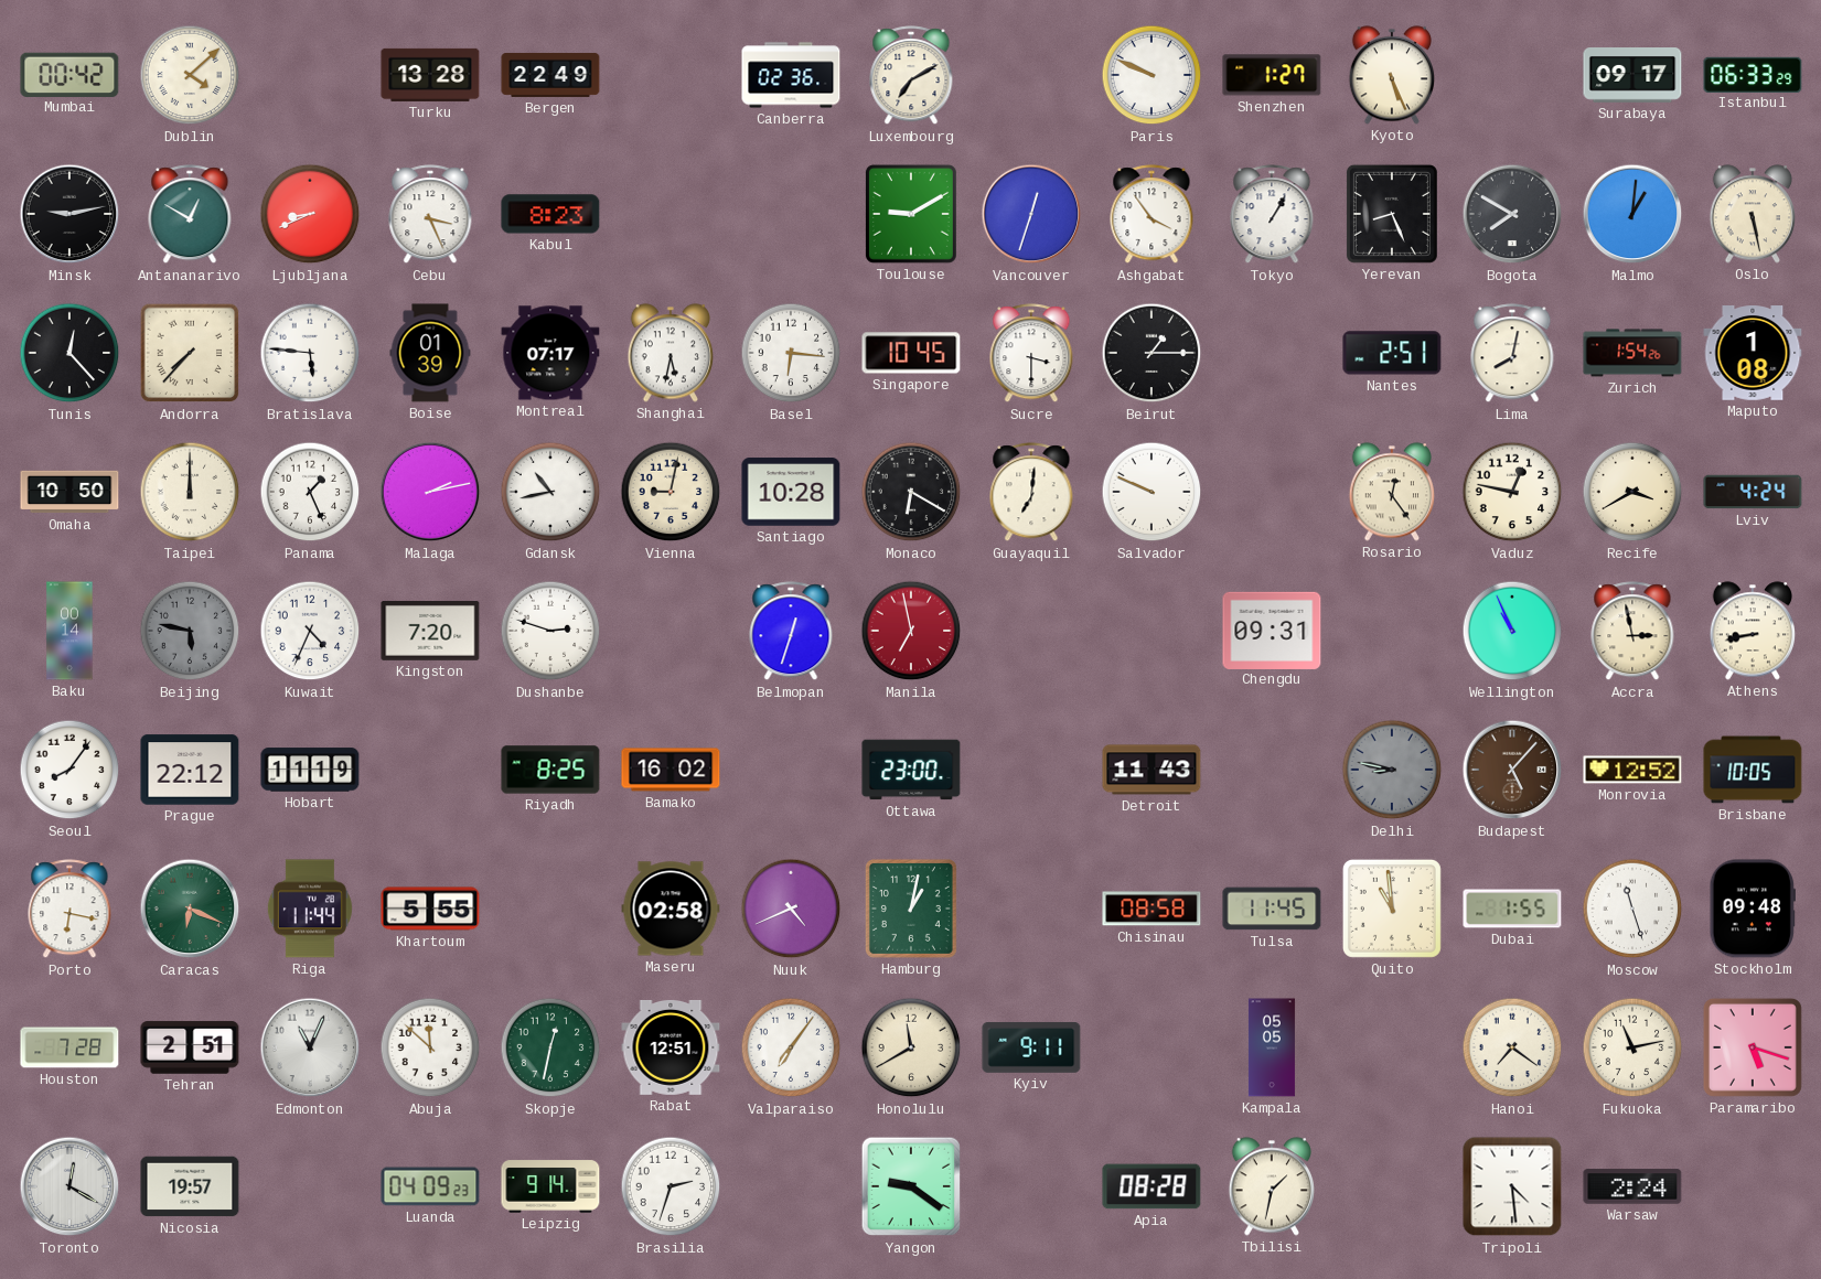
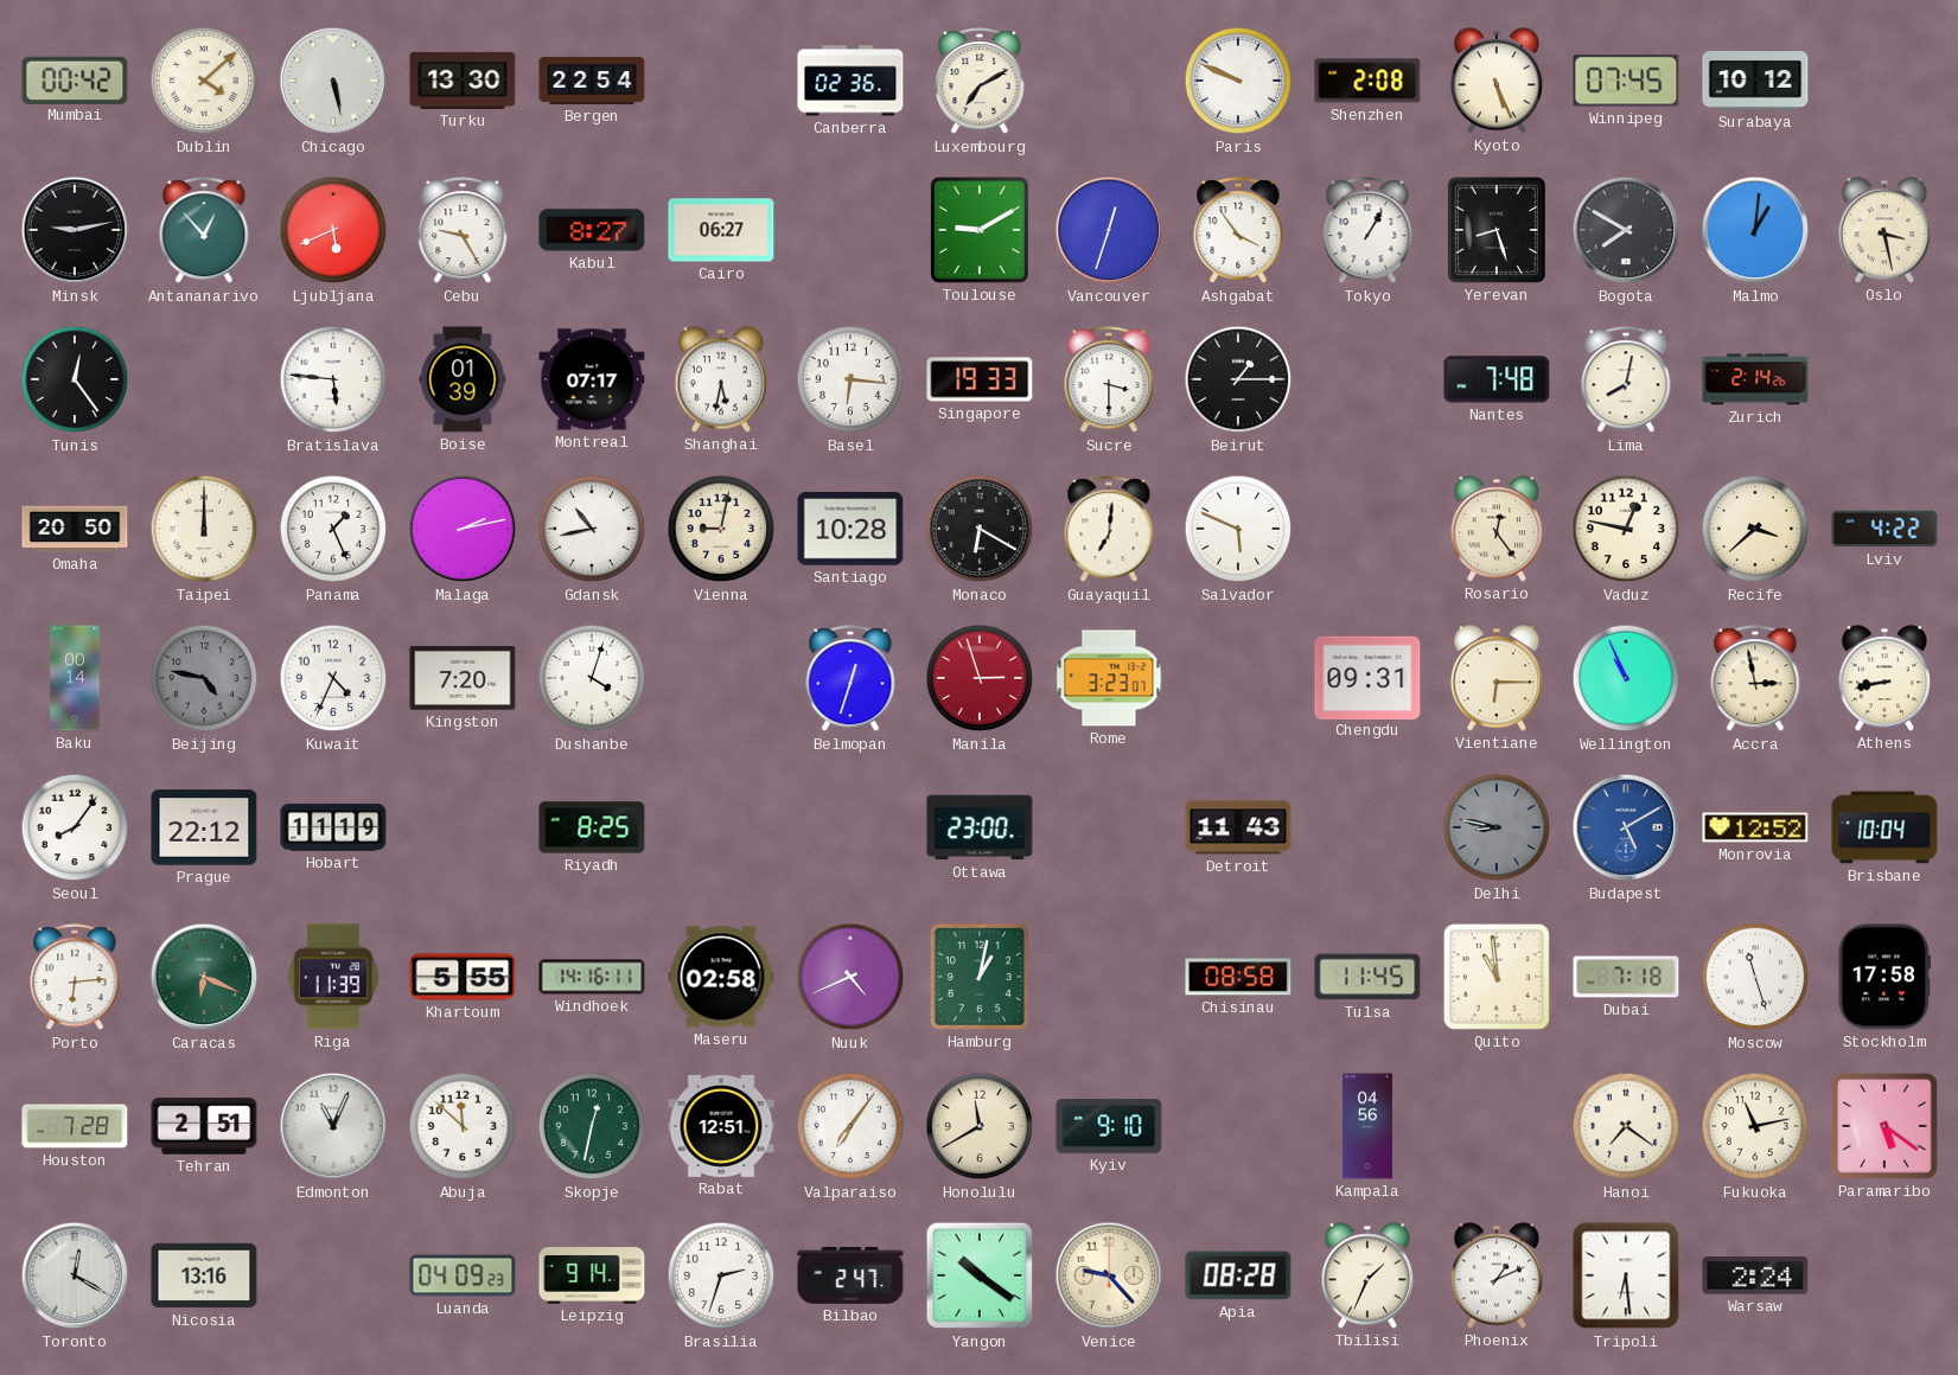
Chicago: none -> 5:28
Turku: 13:28 -> 13:30
Bergen: 22:49 -> 22:54
Shenzhen: 1:27 -> 2:08
Winnipeg: none -> 07:45
Surabaya: 09:17 -> 10:12
Istanbul: 06:33 -> none
Antananarivo: 12:50 -> 12:53
Ljubljana: 8:41 -> 5:41
Cebu: 3:26 -> 9:25
Kabul: 8:23 -> 8:27
Cairo: none -> 06:27
Yerevan: 8:26 -> 8:27
Oslo: 5:28 -> 3:28
Tunis: 12:23 -> 12:24
Andorra: 7:37 -> none
Singapore: 10:45 -> 19:33
Nantes: 2:51 -> 7:48
Zurich: 1:54 -> 2:14
Maputo: 1:08 -> none
Omaha: 10:50 -> 20:50
Salvador: 9:49 -> 5:49
Recife: 3:40 -> 3:38
Lviv: 4:24 -> 4:22
Beijing: 5:47 -> 4:47
Dushanbe: 2:48 -> 4:03
Manila: 6:58 -> 2:57
Rome: none -> 3:23
Vientiane: none -> 6:15
Bamako: 16:02 -> none
Budapest: 5:07 -> 5:10
Budapest dial: brown -> blue
Brisbane: 10:05 -> 10:04
Porto: 6:17 -> 6:14
Riga: 11:44 -> 11:39
Windhoek: none -> 14:16
Dubai: 1:55 -> 7:18
Stockholm: 09:48 -> 17:58
Kyiv: 9:11 -> 9:10
Kampala: 05:05 -> 04:56
Paramaribo: 5:18 -> 5:21
Nicosia: 19:57 -> 13:16
Bilbao: none -> 2:47
Yangon: 9:21 -> 10:21
Venice: none -> 9:23
Tbilisi: 1:32 -> 1:34
Phoenix: none -> 1:11
Tripoli: 4:29 -> 6:29
